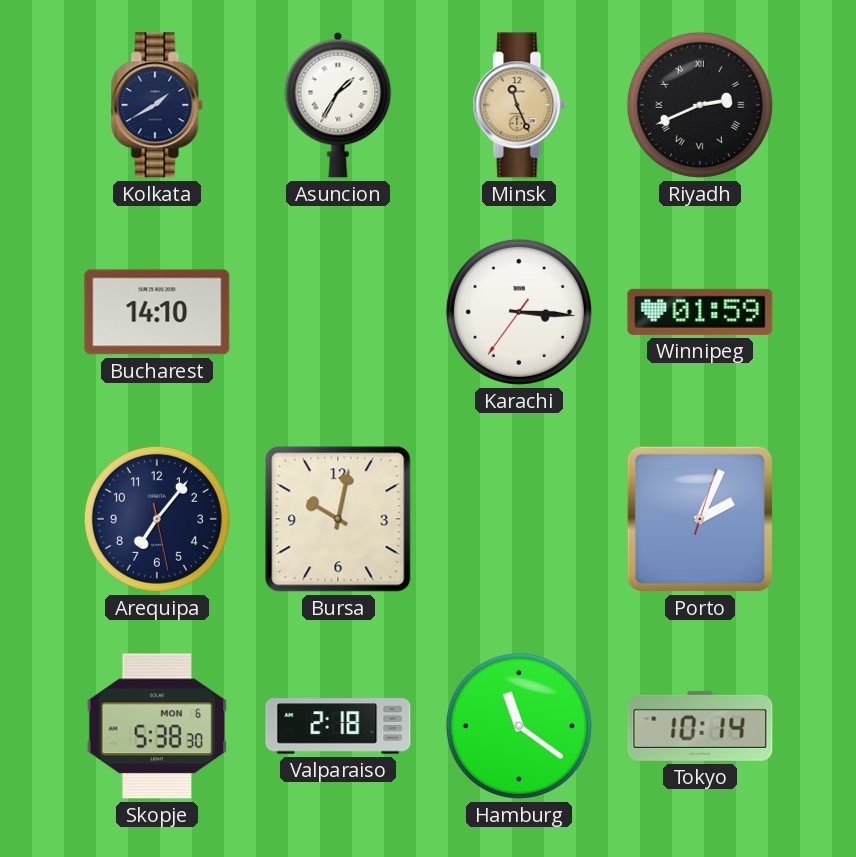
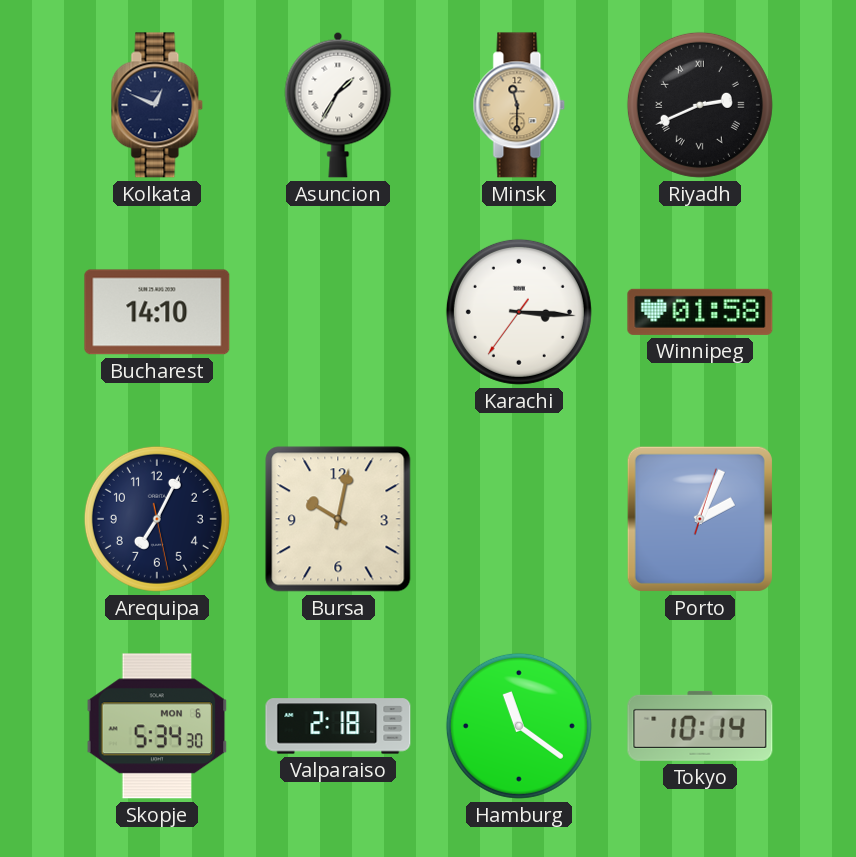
Kolkata: 1:40 -> 12:49
Minsk: 11:26 -> 11:30
Winnipeg: 01:59 -> 01:58
Arequipa: 7:06 -> 7:04
Skopje: 5:38 -> 5:34
